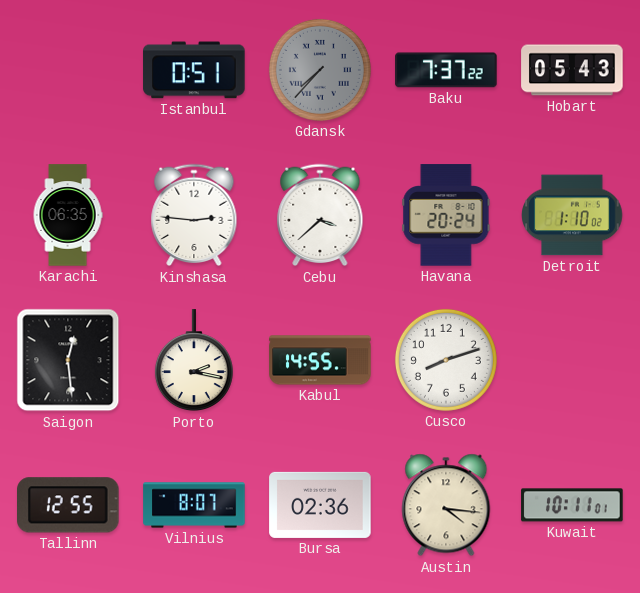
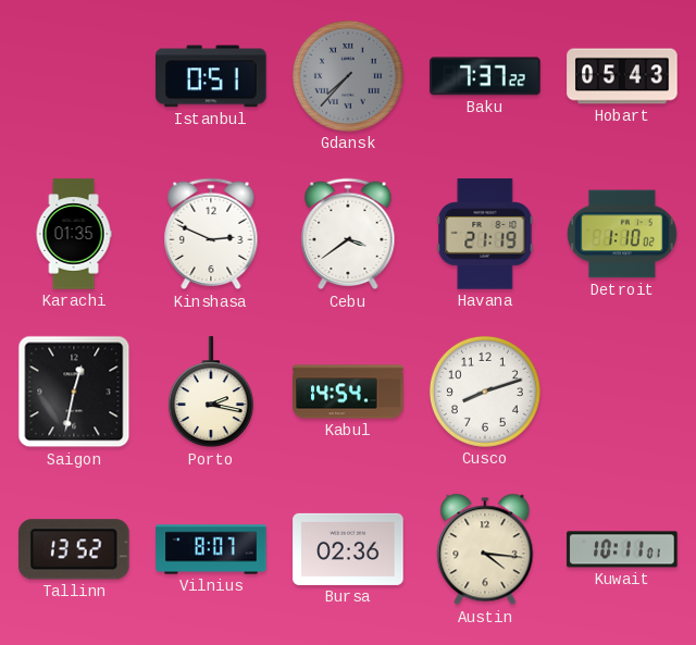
Karachi: 06:35 -> 01:35
Kinshasa: 2:46 -> 2:49
Cebu: 3:38 -> 3:39
Havana: 20:24 -> 21:19
Saigon: 12:29 -> 12:32
Kabul: 14:55 -> 14:54
Tallinn: 12:55 -> 13:52
